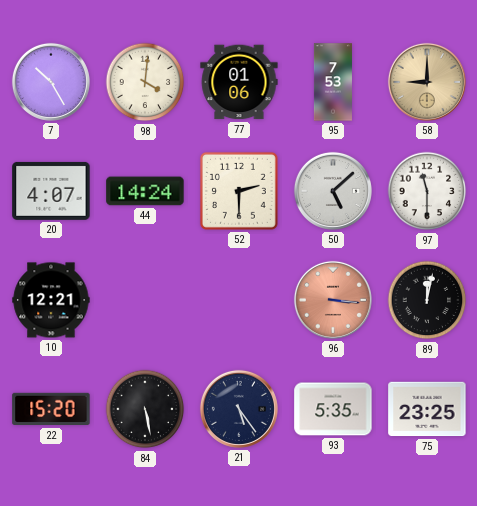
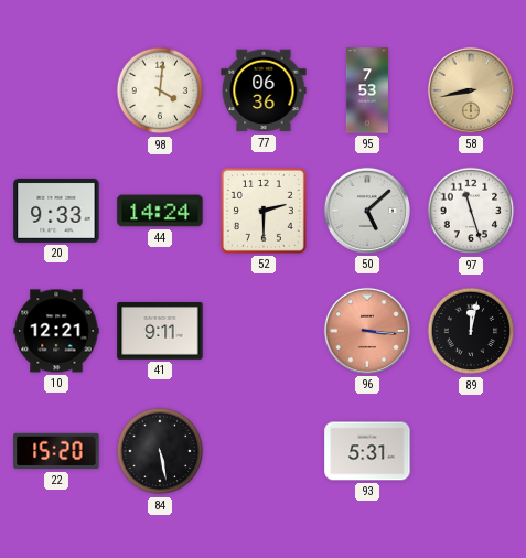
7: 10:25 -> none
77: 01:06 -> 06:36
58: 9:00 -> 8:43
20: 4:07 -> 9:33
97: 11:30 -> 11:27
41: none -> 9:11
21: 5:24 -> none
93: 5:35 -> 5:31
75: 23:25 -> none
